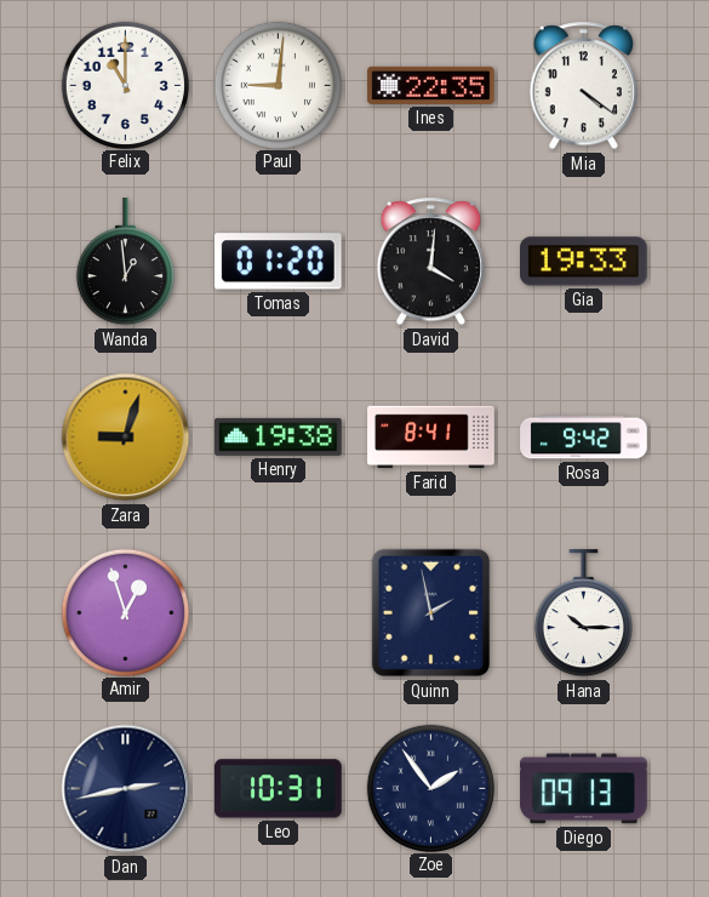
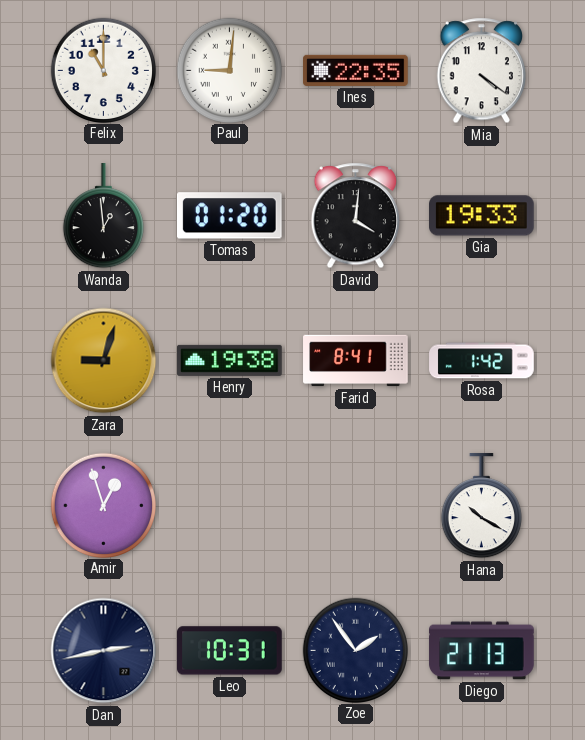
Rosa: 9:42 -> 1:42
Quinn: 1:58 -> none
Hana: 10:15 -> 10:20
Diego: 09:13 -> 21:13
